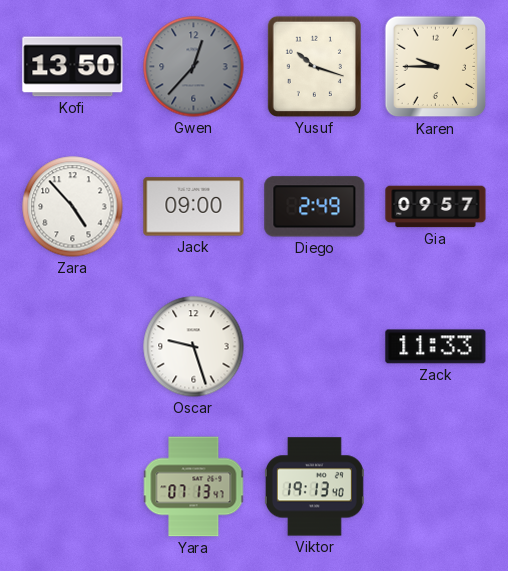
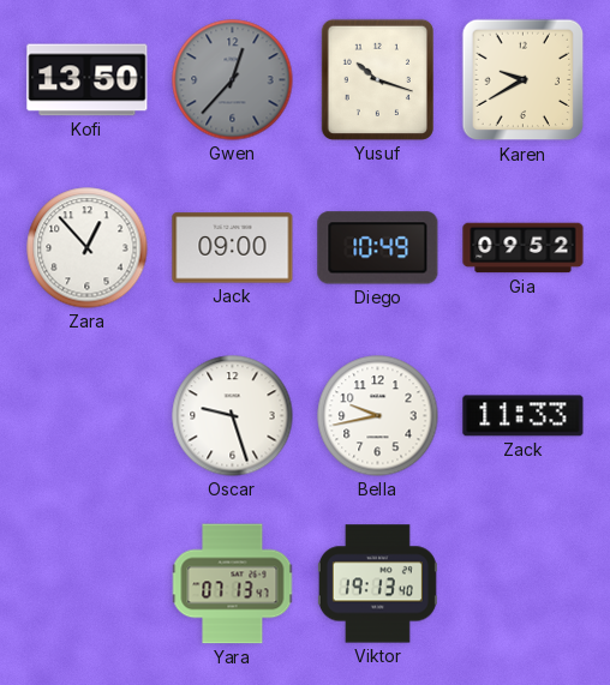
Karen: 9:45 -> 9:40
Zara: 4:53 -> 12:53
Diego: 2:49 -> 10:49
Gia: 09:57 -> 09:52
Bella: none -> 9:43
